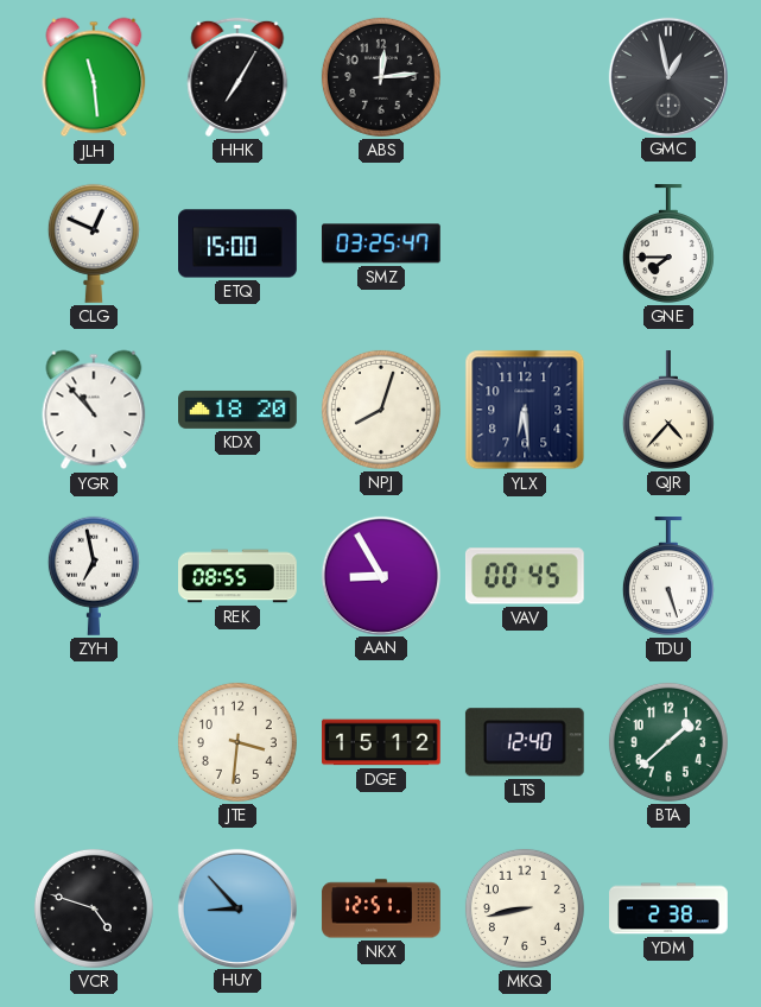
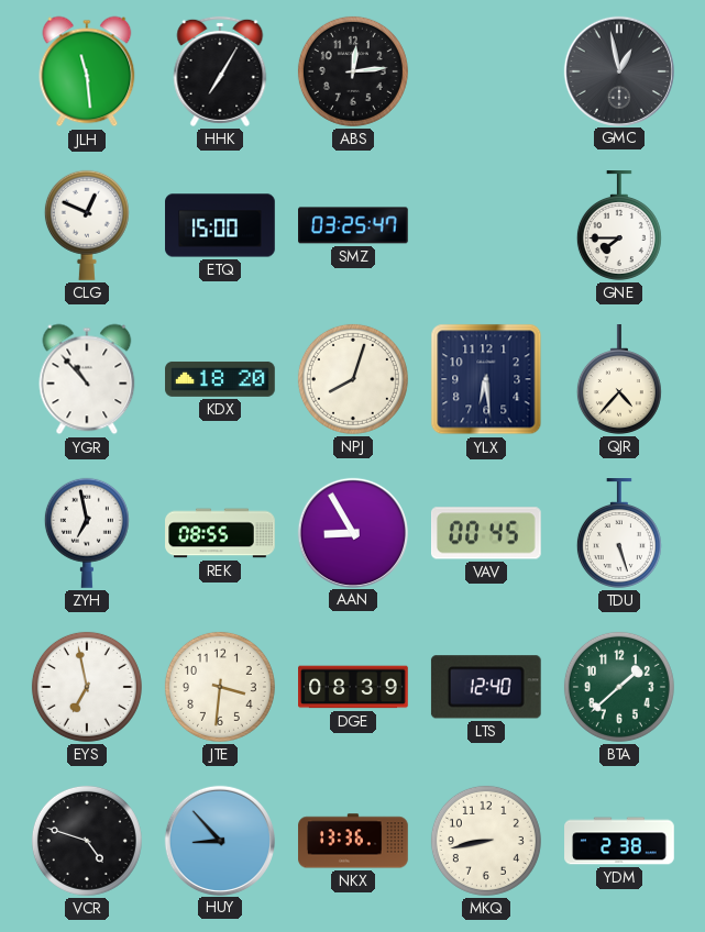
EYS: none -> 6:58
DGE: 15:12 -> 08:39
NKX: 12:51 -> 13:36
